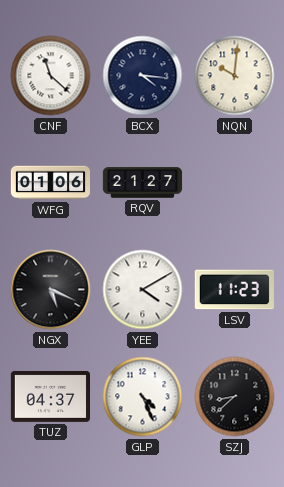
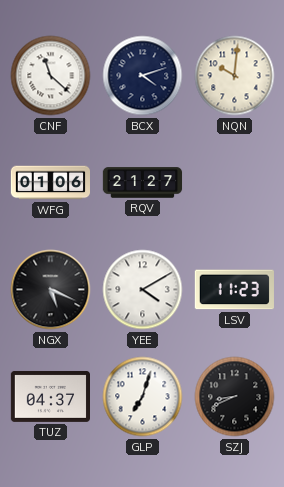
BCX: 4:16 -> 4:12
GLP: 4:26 -> 7:03
SZJ: 8:38 -> 8:41
